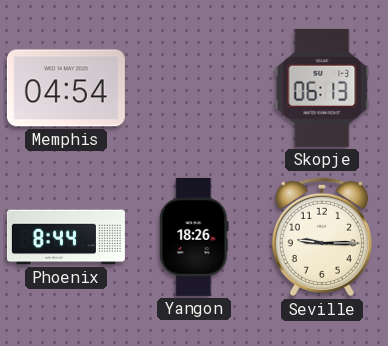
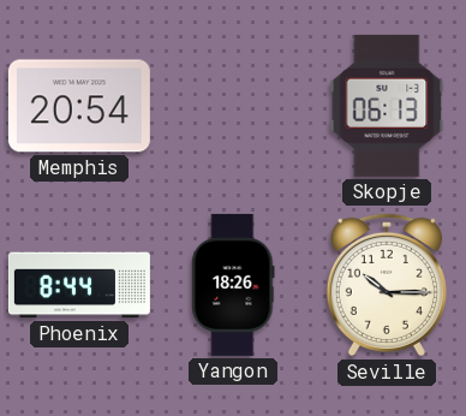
Memphis: 04:54 -> 20:54
Seville: 9:15 -> 10:15
